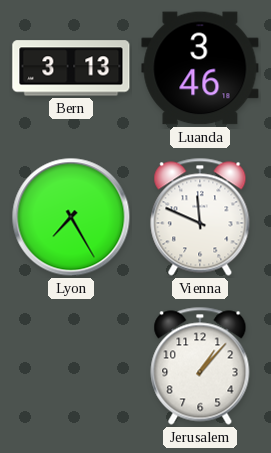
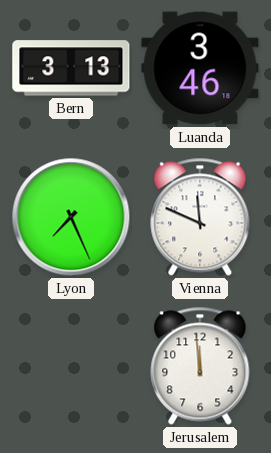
Lyon: 7:25 -> 7:26
Jerusalem: 1:07 -> 11:59
